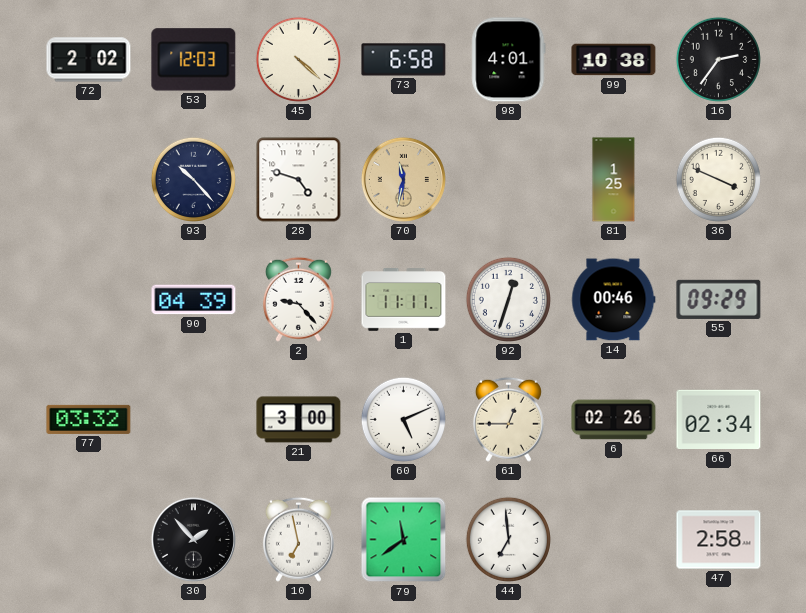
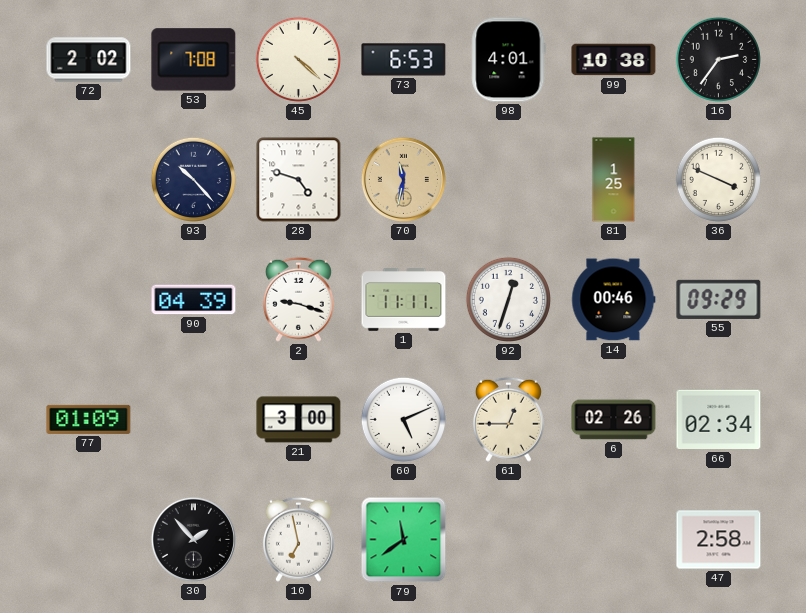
53: 12:03 -> 7:08
73: 6:58 -> 6:53
2: 9:23 -> 9:18
77: 03:32 -> 01:09
44: 6:59 -> none
